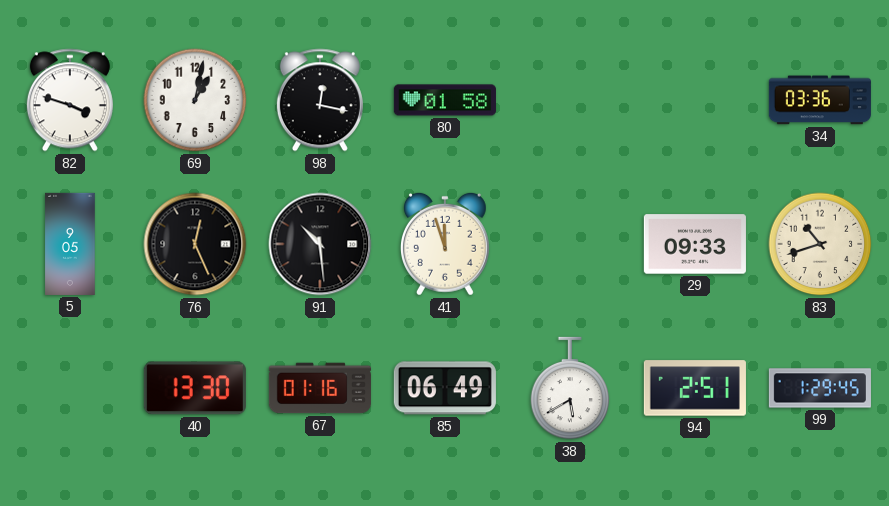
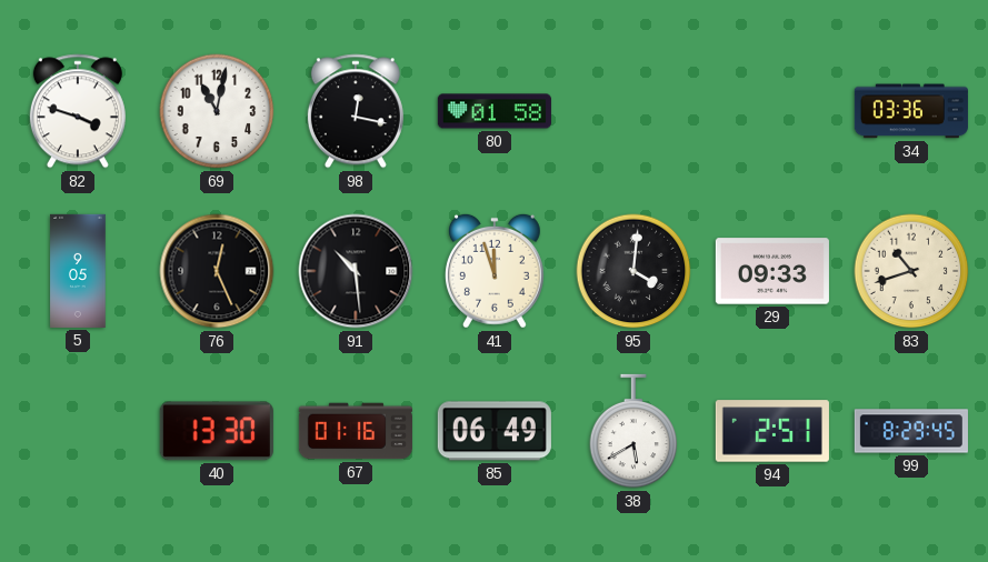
69: 1:02 -> 11:02
95: none -> 4:01
99: 1:29 -> 8:29
